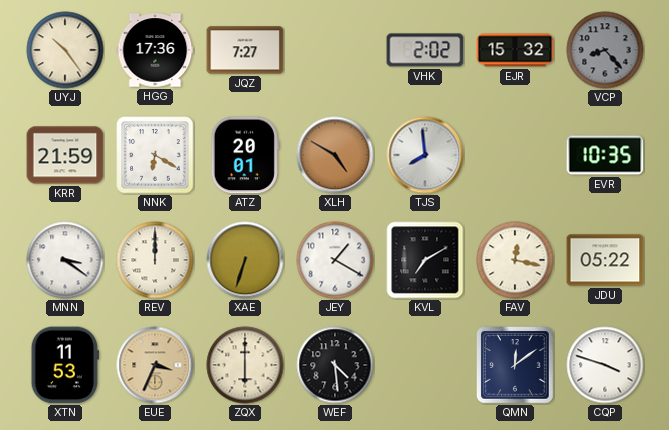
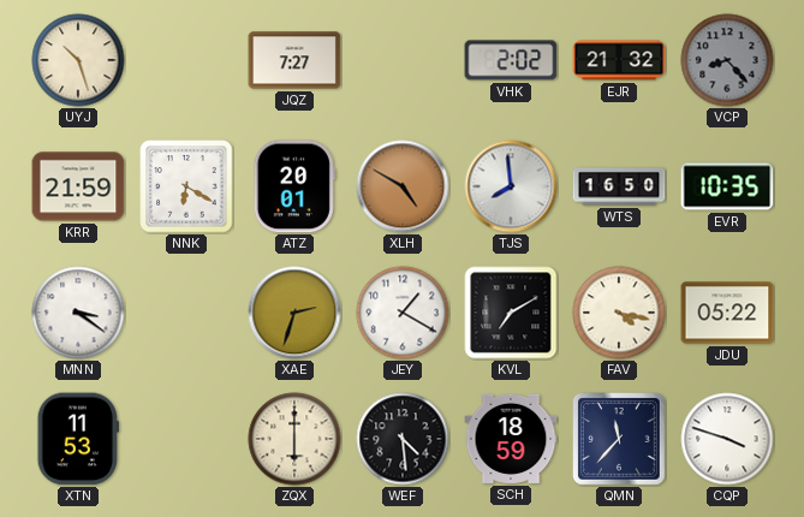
UYJ: 10:24 -> 10:27
HGG: 17:36 -> none
EJR: 15:32 -> 21:32
WTS: none -> 16:50
REV: 12:00 -> none
XAE: 6:33 -> 2:33
FAV: 12:17 -> 4:17
EUE: 3:34 -> none
SCH: none -> 18:59
QMN: 12:09 -> 11:37
